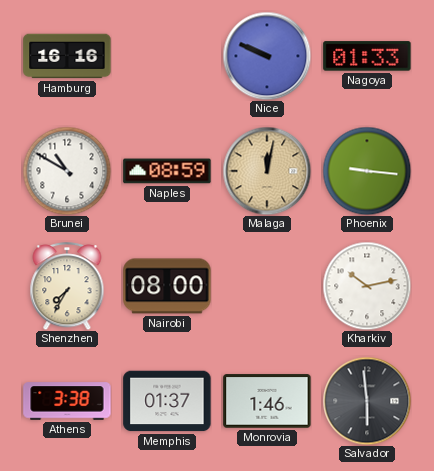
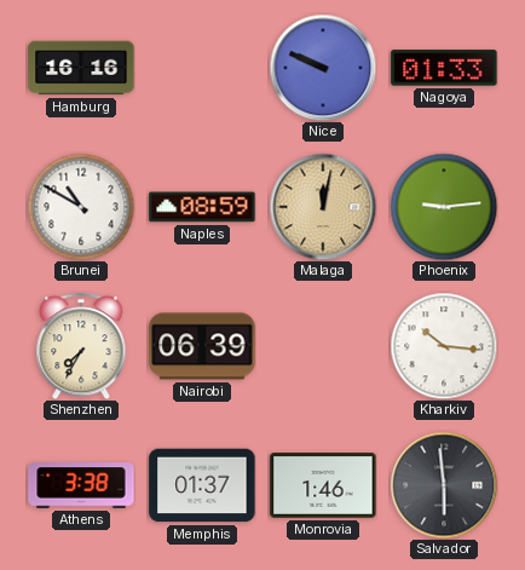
Phoenix: 9:16 -> 9:14
Nairobi: 08:00 -> 06:39
Kharkiv: 10:13 -> 10:16
